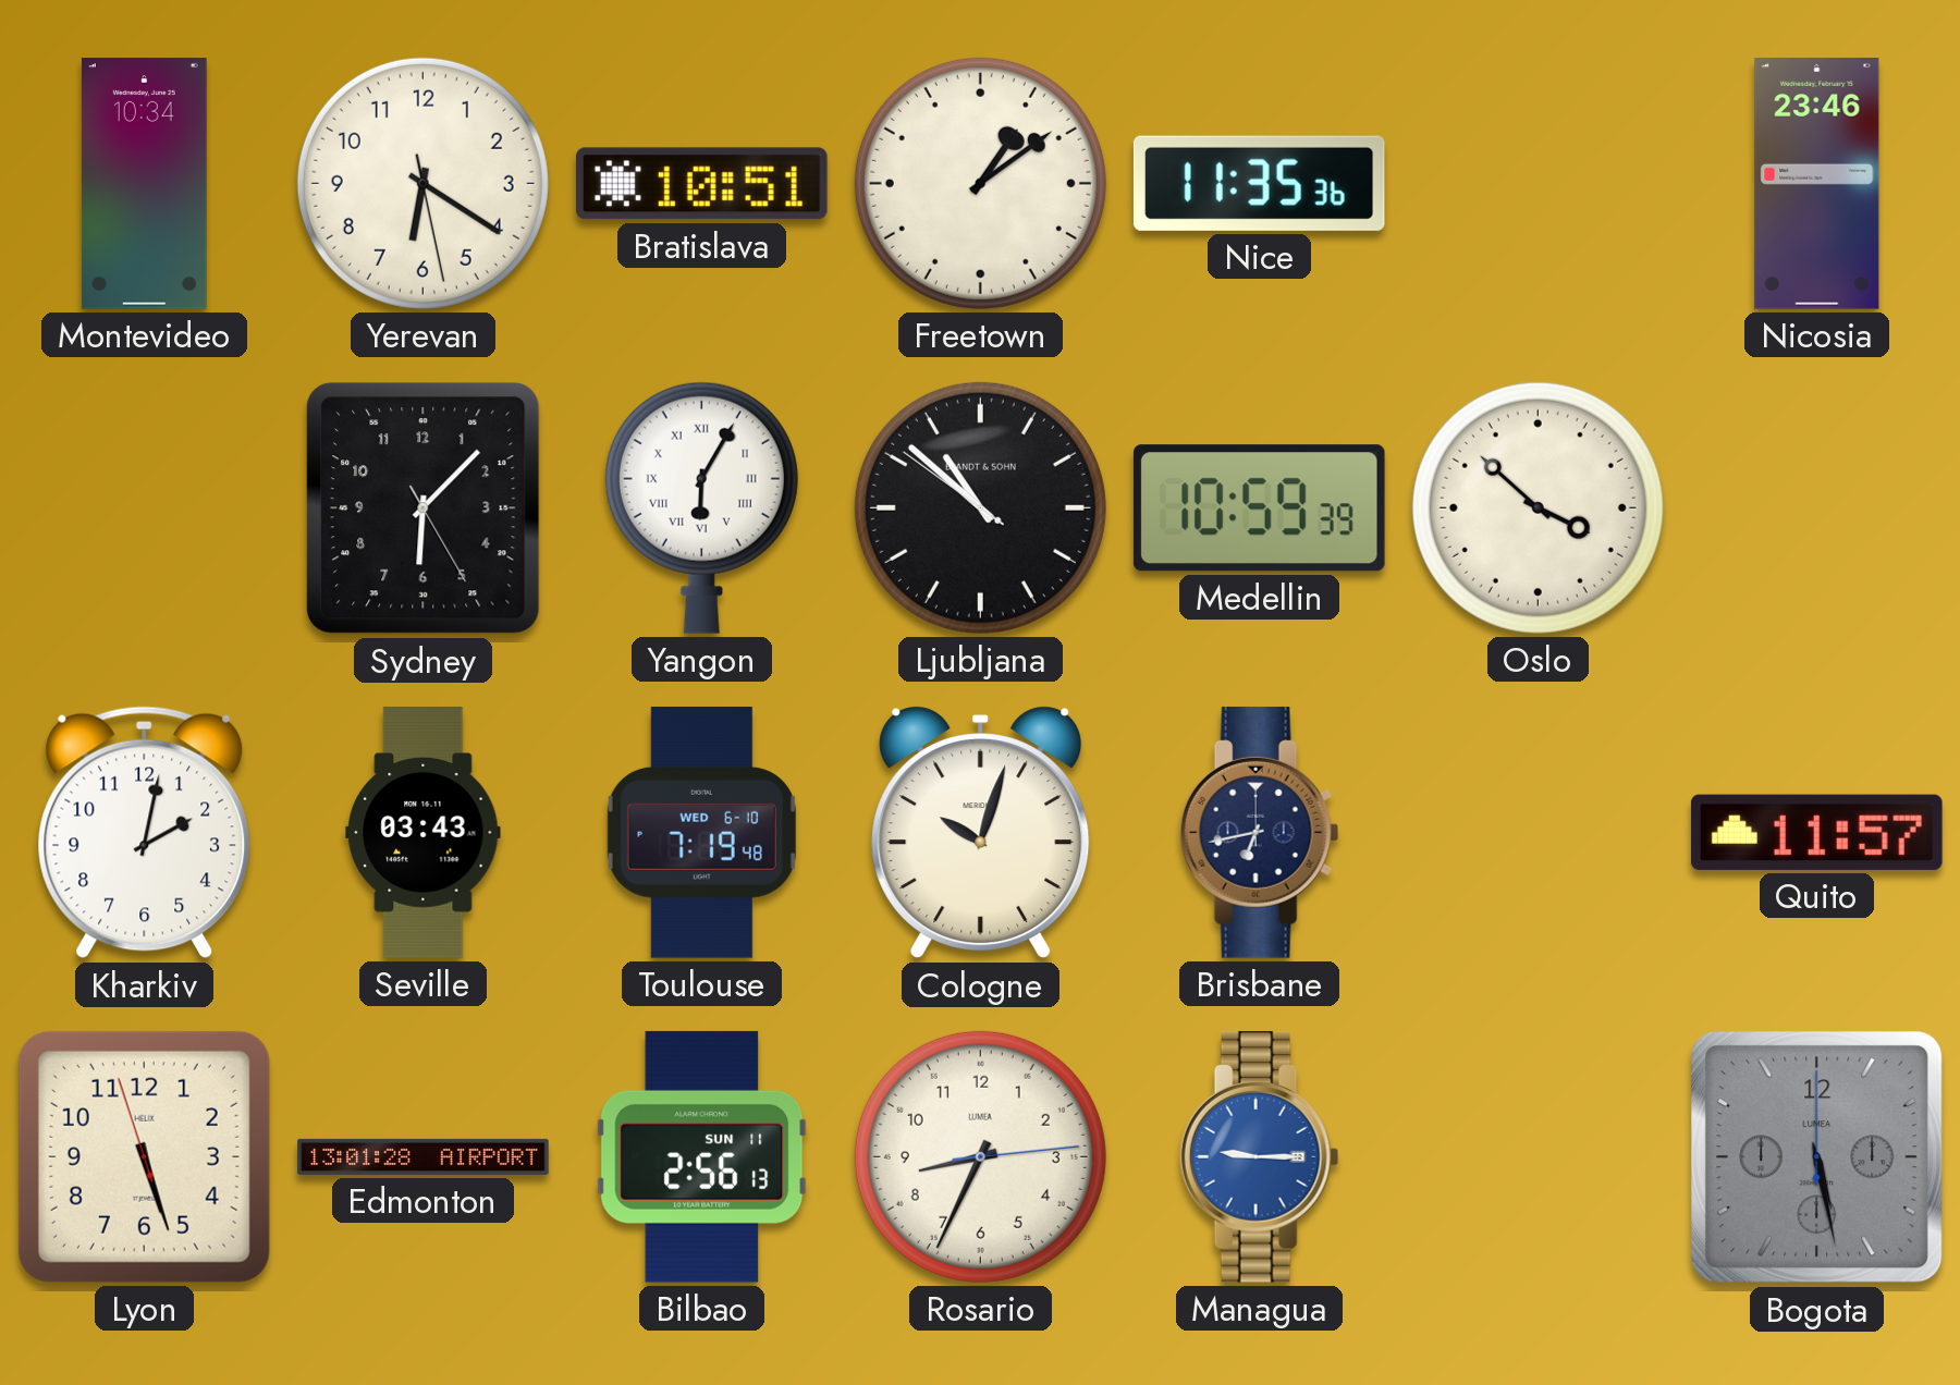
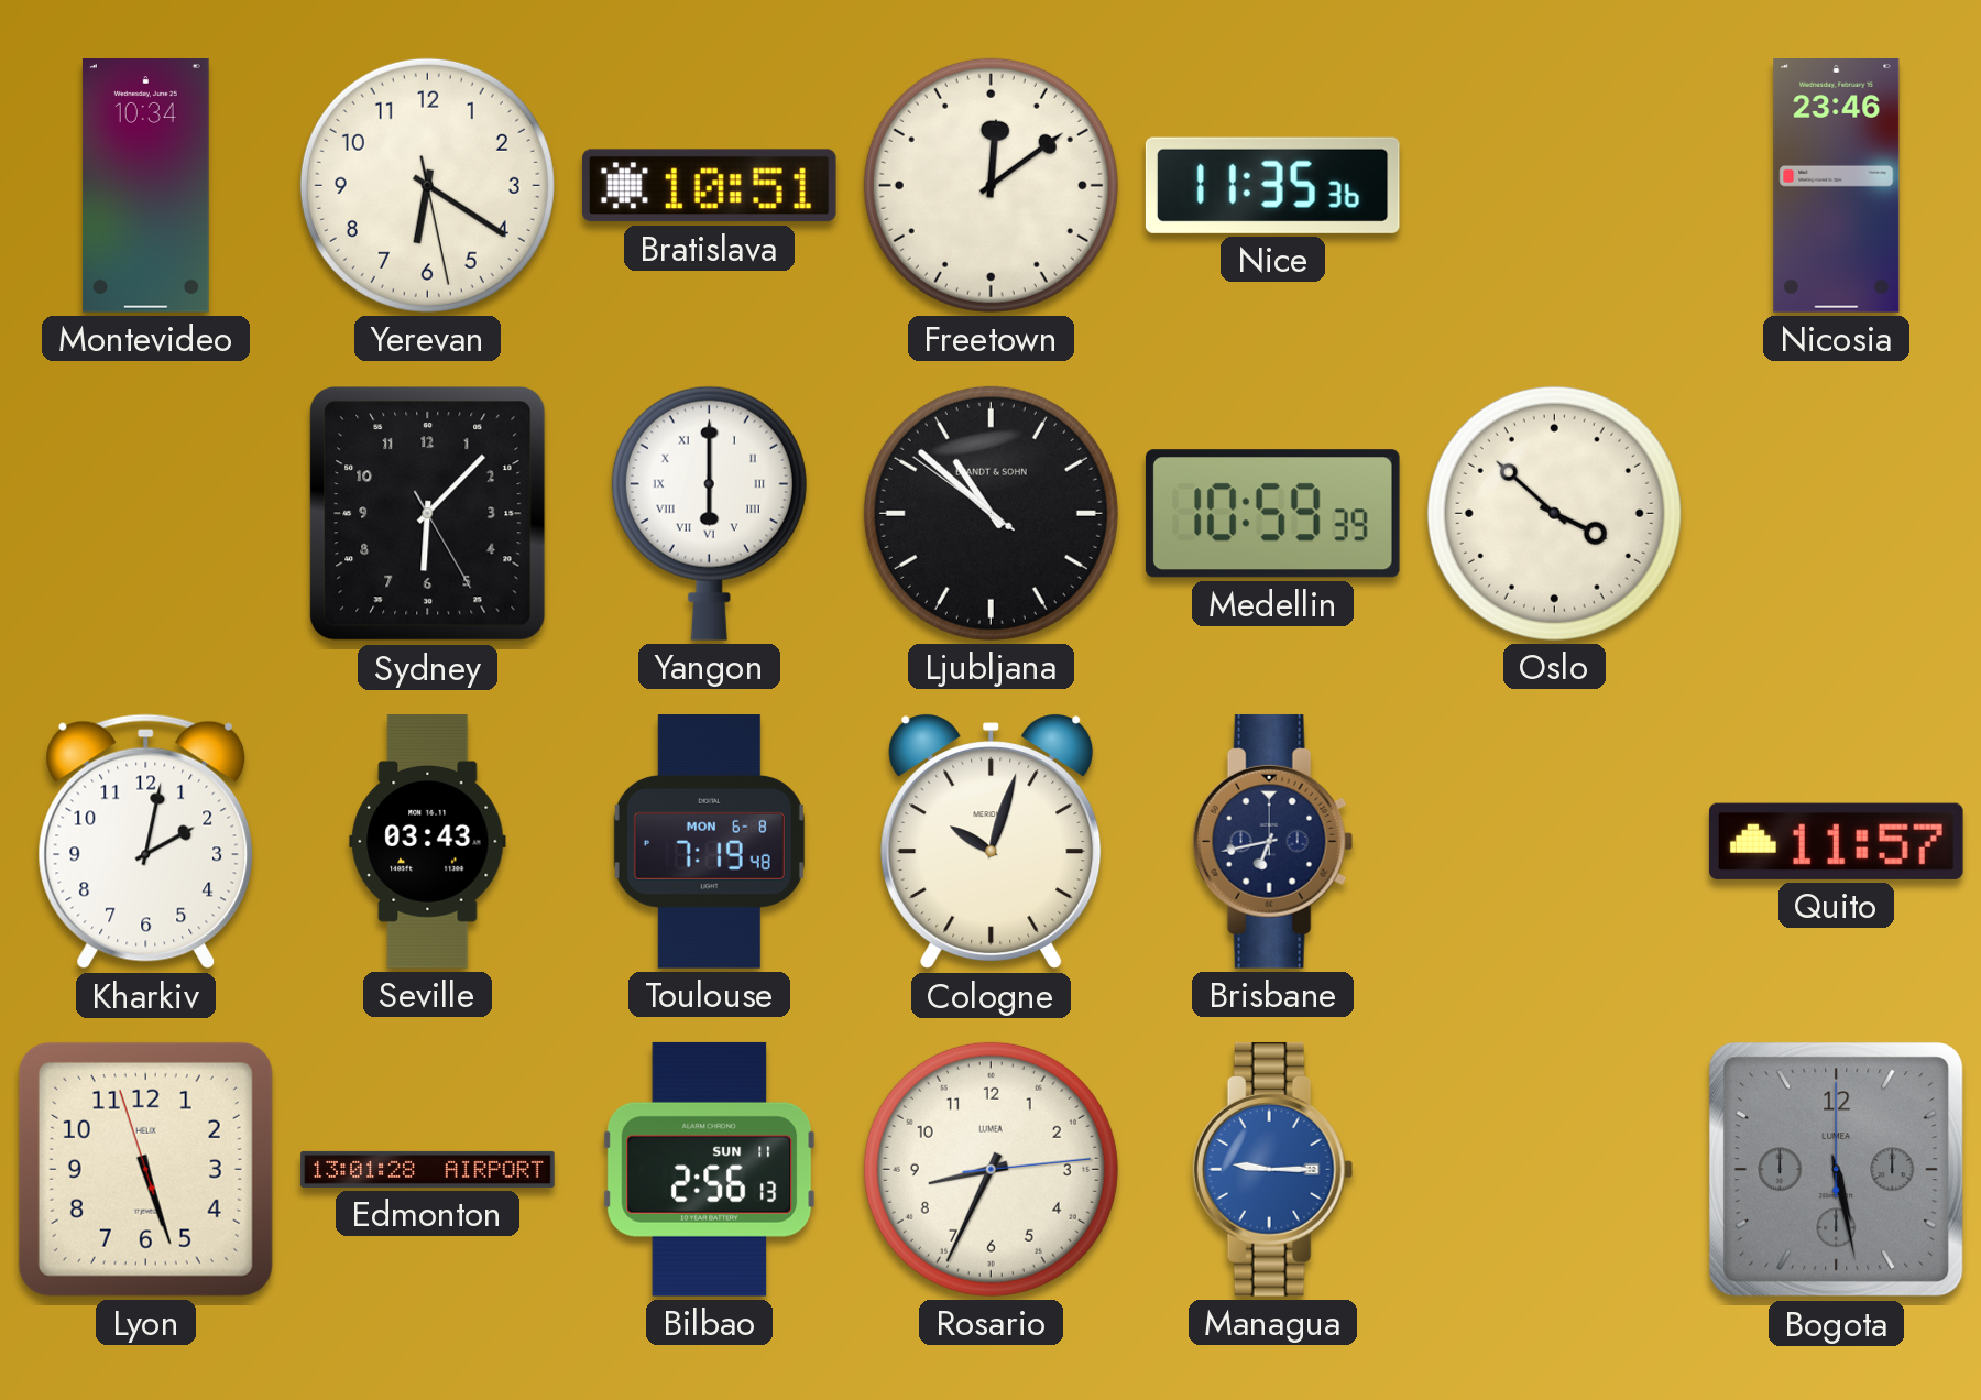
Freetown: 1:09 -> 12:09
Yangon: 6:05 -> 6:00
Toulouse date: WED 6-10 -> MON 6-8
